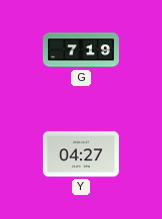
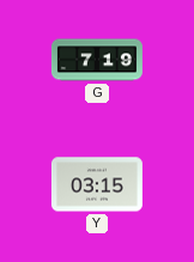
Y: 04:27 -> 03:15
